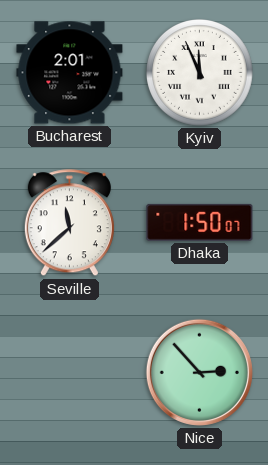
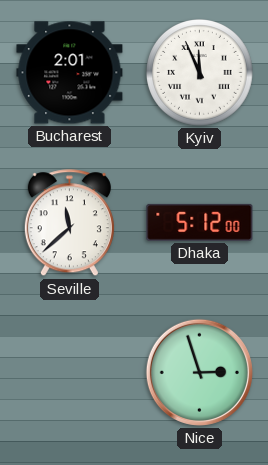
Dhaka: 1:50 -> 5:12
Nice: 2:53 -> 2:57
